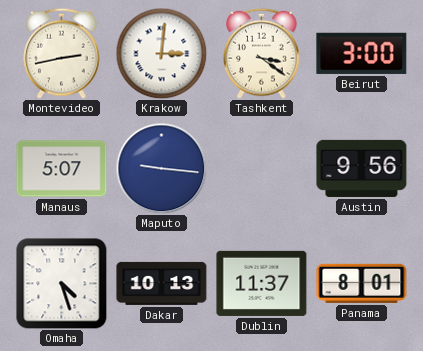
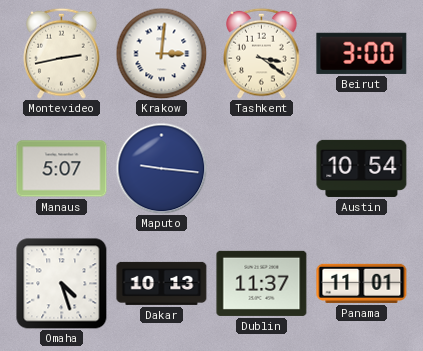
Austin: 9:56 -> 10:54
Panama: 8:01 -> 11:01
